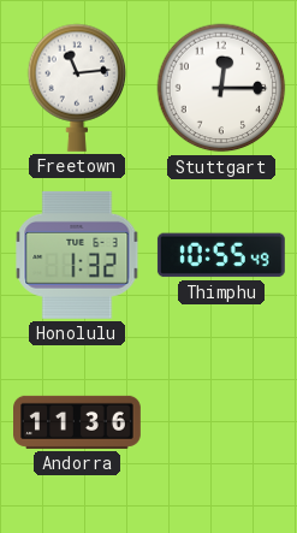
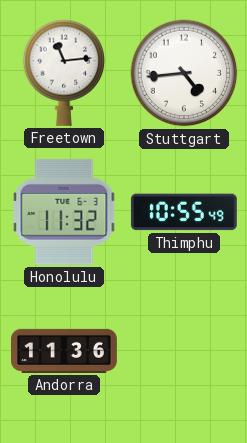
Stuttgart: 12:15 -> 4:44
Honolulu: 1:32 -> 11:32
